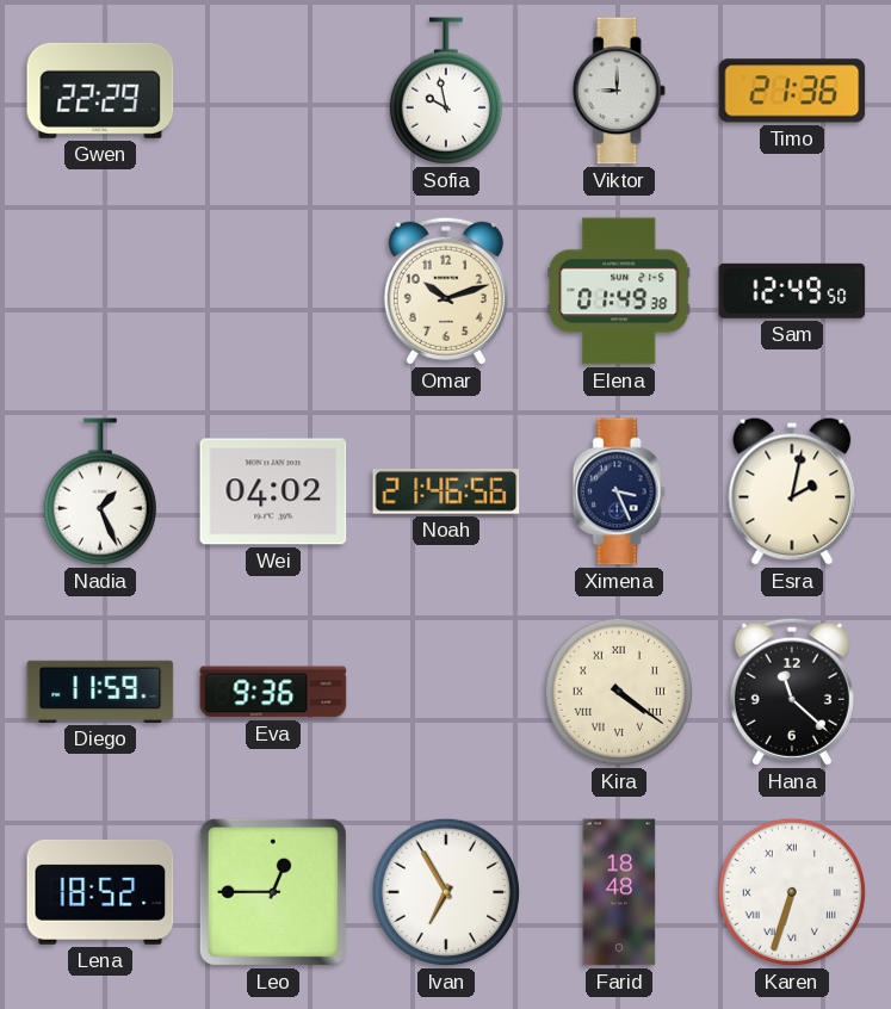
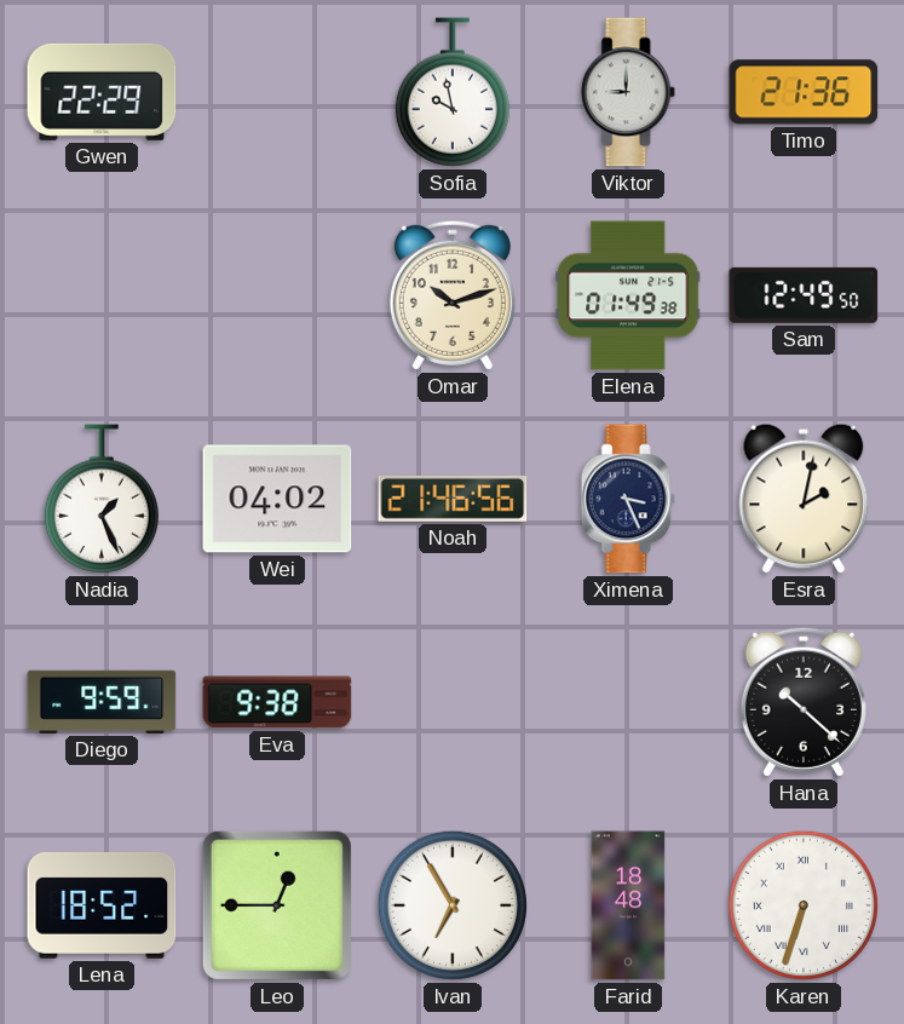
Diego: 11:59 -> 9:59
Eva: 9:36 -> 9:38
Kira: 4:21 -> none
Hana: 11:22 -> 10:22
